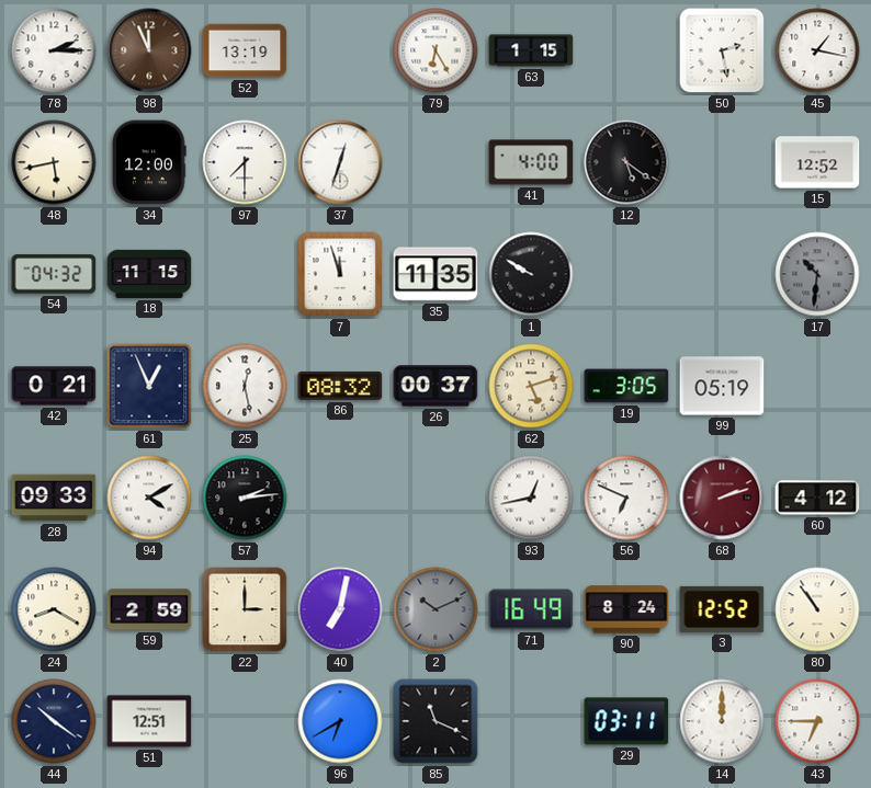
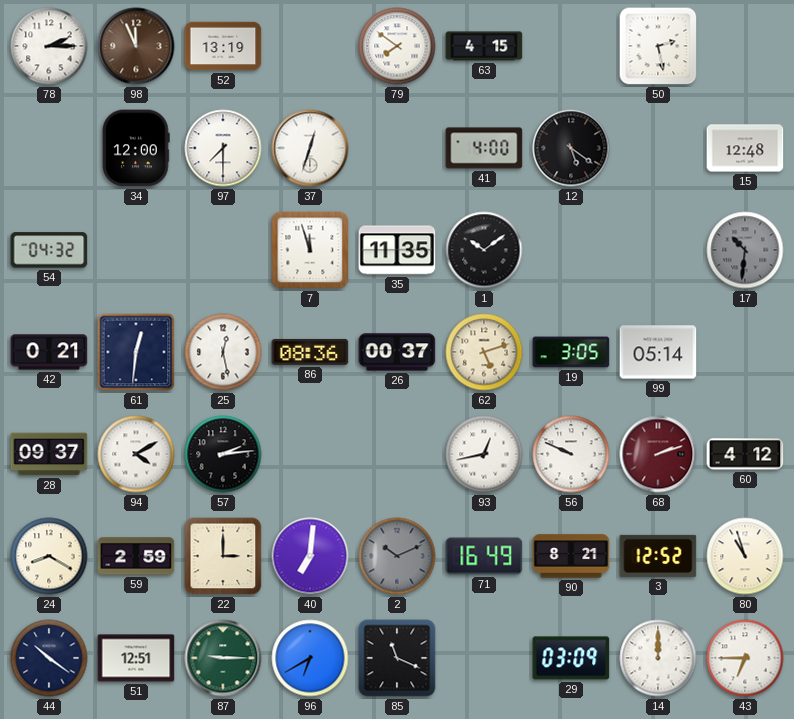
79: 6:25 -> 7:51
63: 1:15 -> 4:15
45: 1:17 -> none
48: 5:43 -> none
15: 12:52 -> 12:48
18: 11:15 -> none
1: 9:50 -> 10:09
61: 12:56 -> 12:31
86: 08:32 -> 08:36
99: 05:19 -> 05:14
28: 09:33 -> 09:37
56: 6:49 -> 9:49
40: 7:02 -> 7:01
90: 8:24 -> 8:21
80: 10:54 -> 10:57
87: none -> 9:15
29: 03:11 -> 03:09
